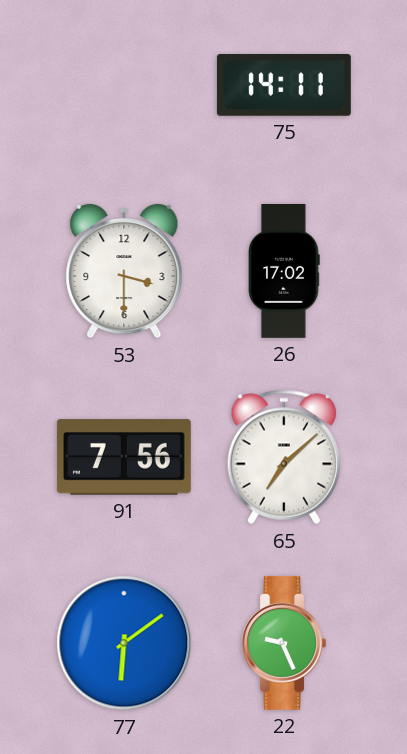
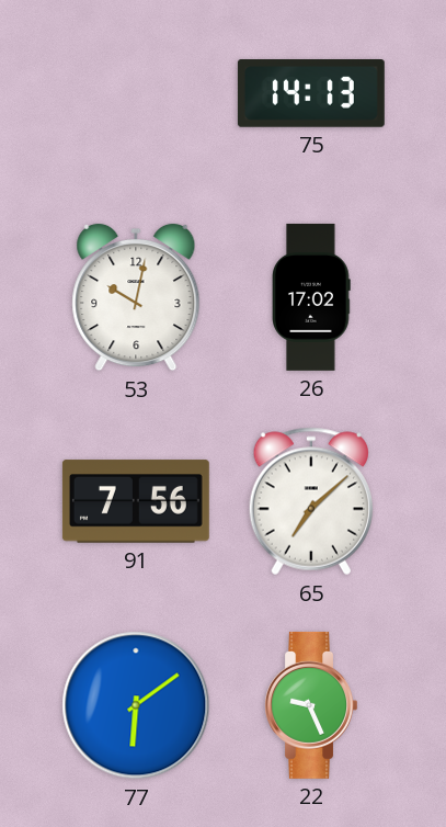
75: 14:11 -> 14:13
53: 3:30 -> 10:02
